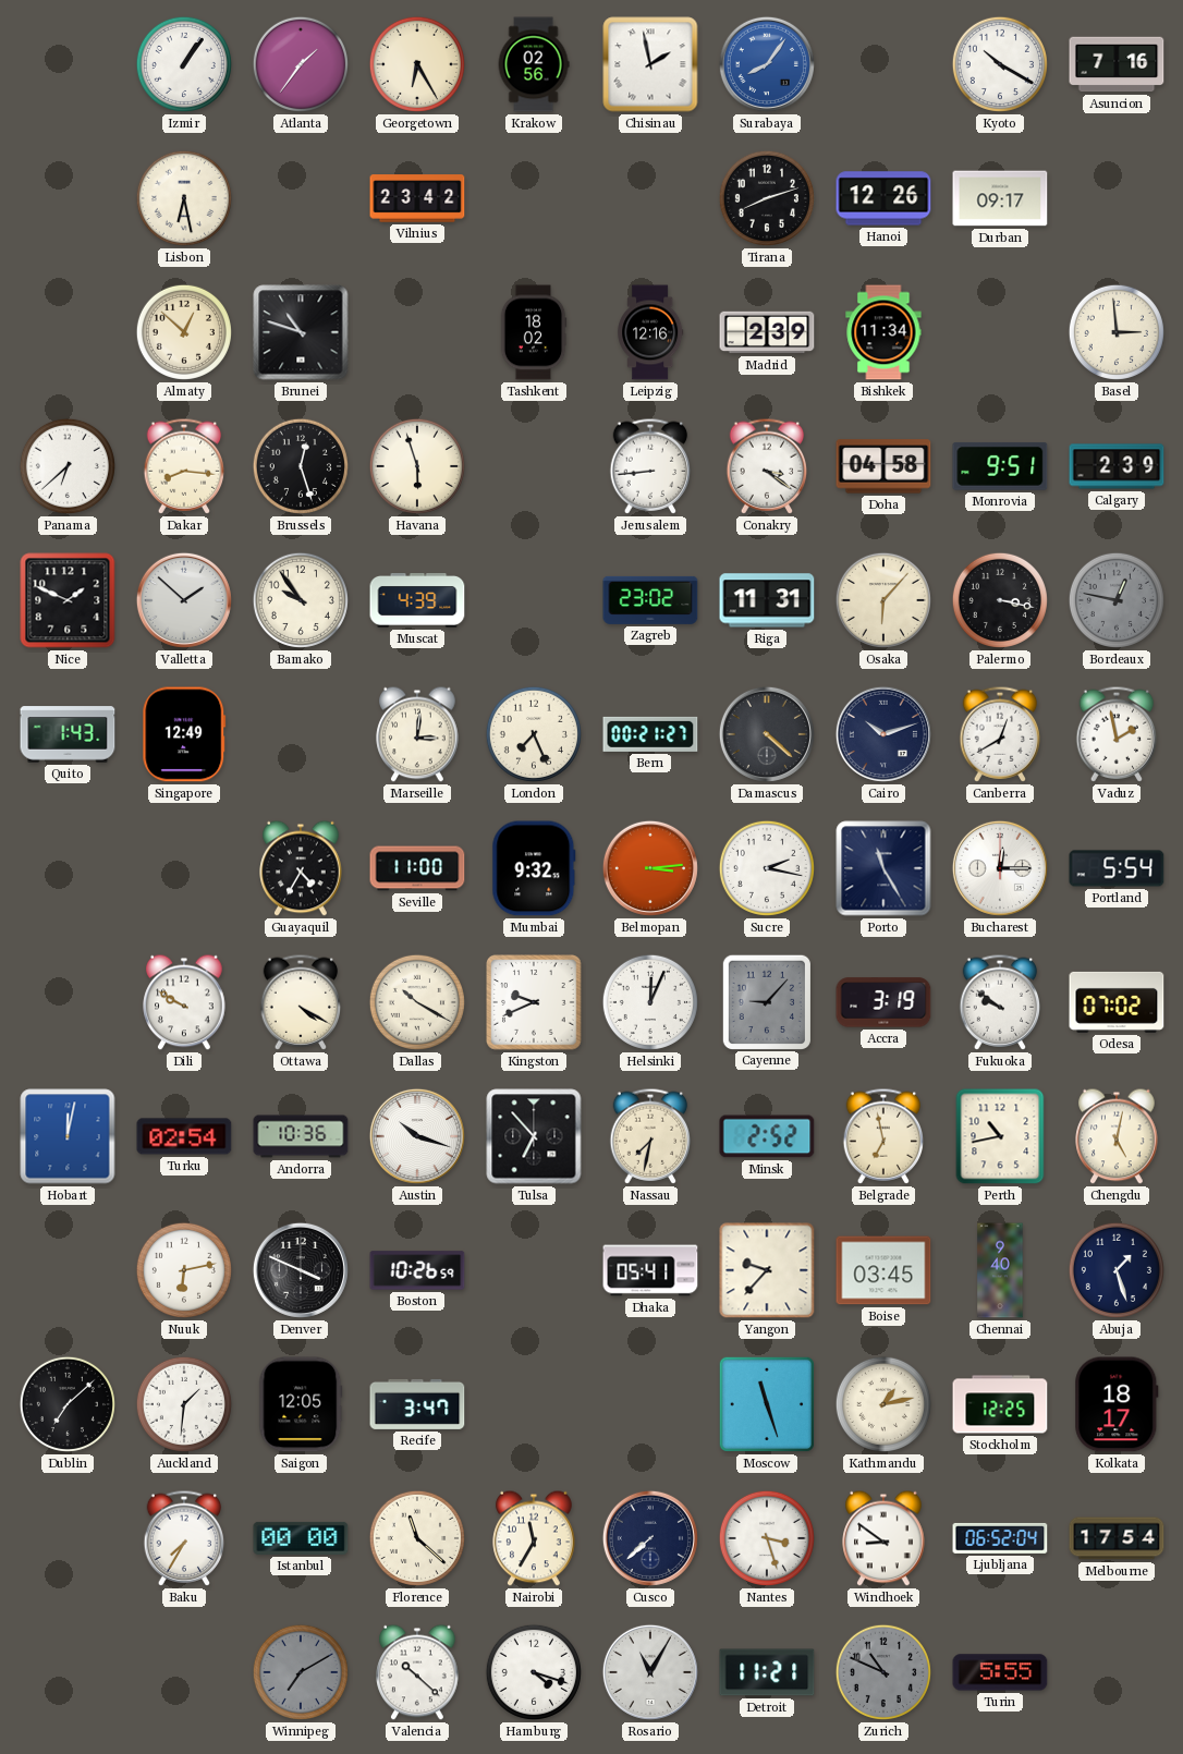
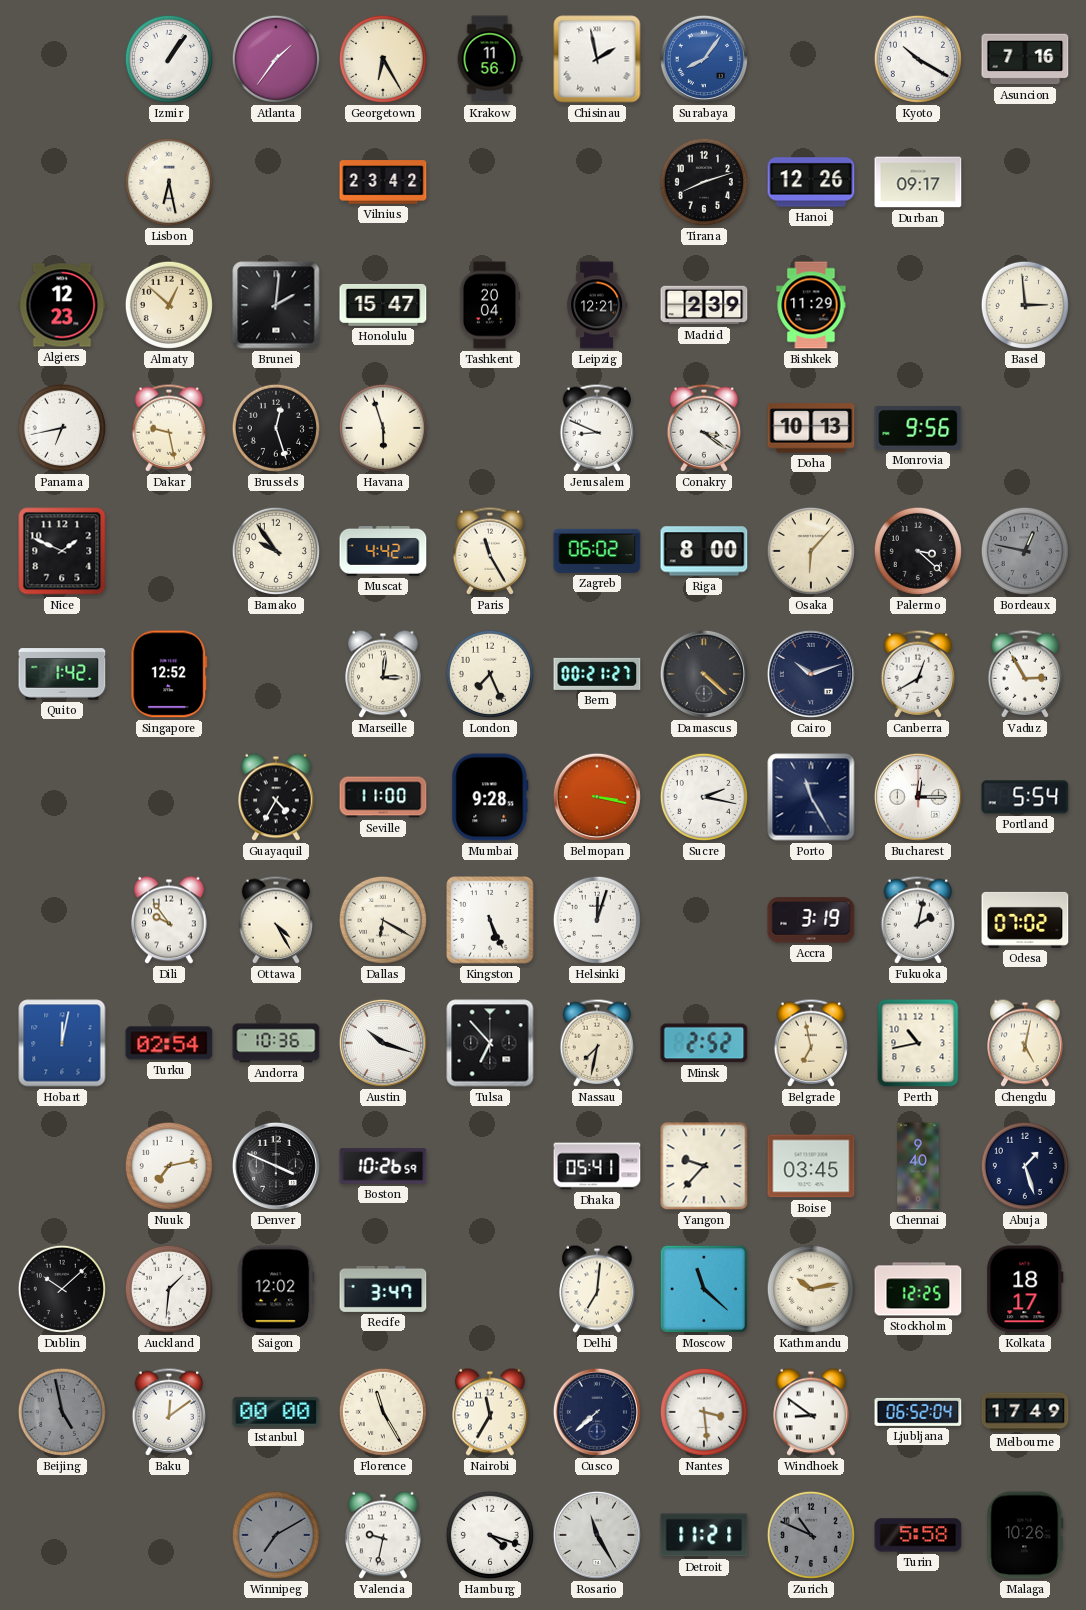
Krakow: 02:56 -> 11:56
Algiers: none -> 12:23
Brunei: 10:48 -> 2:01
Honolulu: none -> 15:47
Tashkent: 18:02 -> 20:04
Leipzig: 12:16 -> 12:21
Bishkek: 11:34 -> 11:29
Panama: 6:38 -> 6:43
Dakar: 8:16 -> 9:28
Jerusalem: 8:44 -> 8:49
Doha: 04:58 -> 10:13
Monrovia: 9:51 -> 9:56
Calgary: 2:39 -> none
Valletta: 1:52 -> none
Muscat: 4:39 -> 4:42
Paris: none -> 11:25
Zagreb: 23:02 -> 06:02
Riga: 11:31 -> 8:00
Palermo: 3:17 -> 3:22
Quito: 1:43 -> 1:42
Singapore: 12:49 -> 12:52
Vaduz: 1:58 -> 2:55
Mumbai: 9:32 -> 9:28
Belmopan: 3:14 -> 3:17
Dili: 9:50 -> 9:54
Ottawa: 4:20 -> 4:25
Dallas: 10:20 -> 6:20
Kingston: 9:41 -> 5:26
Helsinki: 12:04 -> 12:03
Cayenne: 9:07 -> none
Fukuoka: 9:51 -> 2:02
Nuuk: 6:13 -> 7:13
Dublin: 7:08 -> 10:08
Saigon: 12:05 -> 12:02
Delhi: none -> 7:01
Moscow: 11:27 -> 11:22
Kathmandu: 1:13 -> 10:13
Beijing: none -> 4:58
Baku: 7:35 -> 12:09
Florence: 11:22 -> 11:25
Nantes: 3:27 -> 3:29
Melbourne: 17:54 -> 17:49
Valencia: 10:22 -> 9:32
Rosario: 11:05 -> 11:25
Turin: 5:55 -> 5:58
Malaga: none -> 10:26
